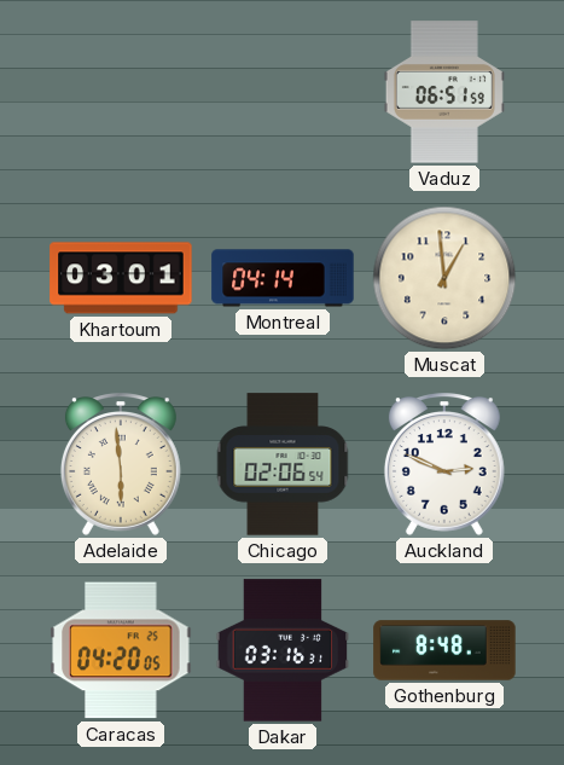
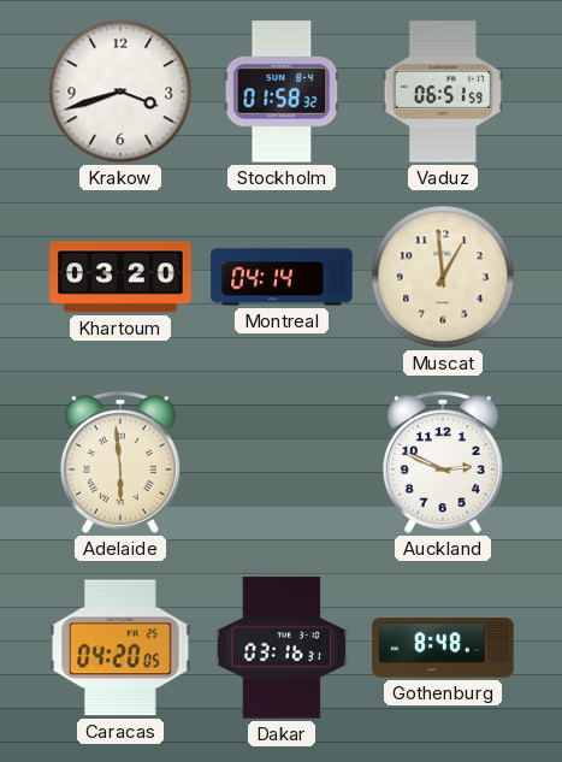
Krakow: none -> 3:42
Stockholm: none -> 01:58
Khartoum: 03:01 -> 03:20
Chicago: 02:06 -> none
